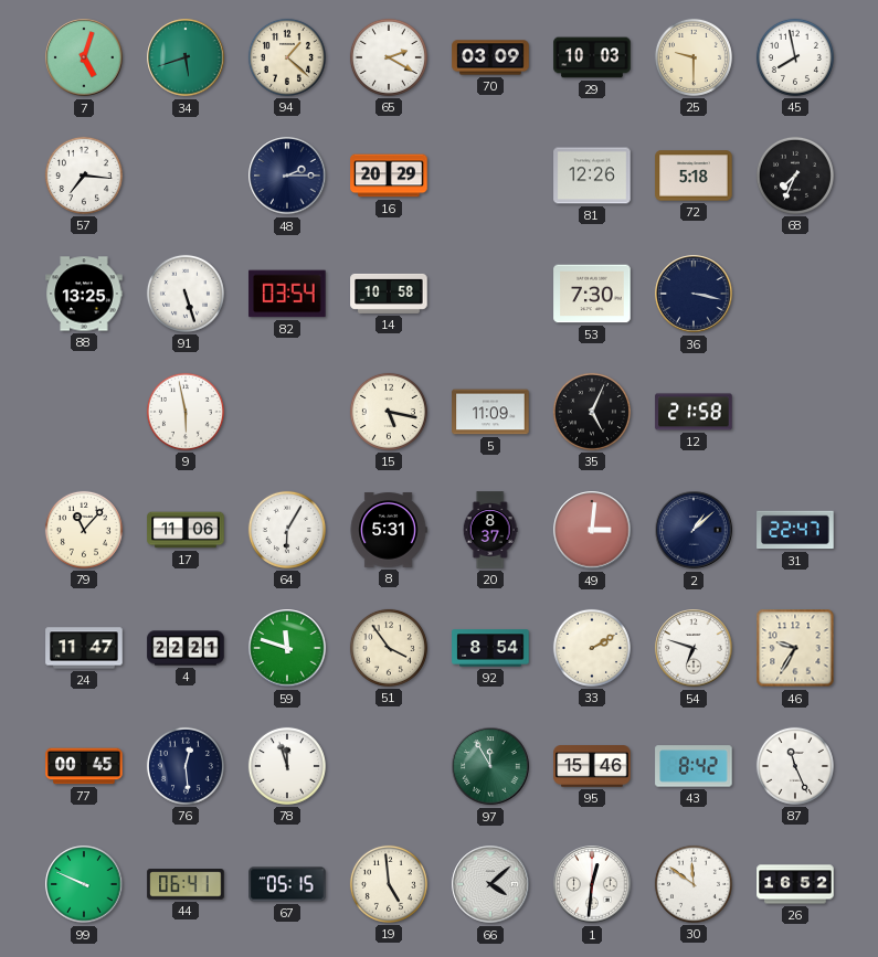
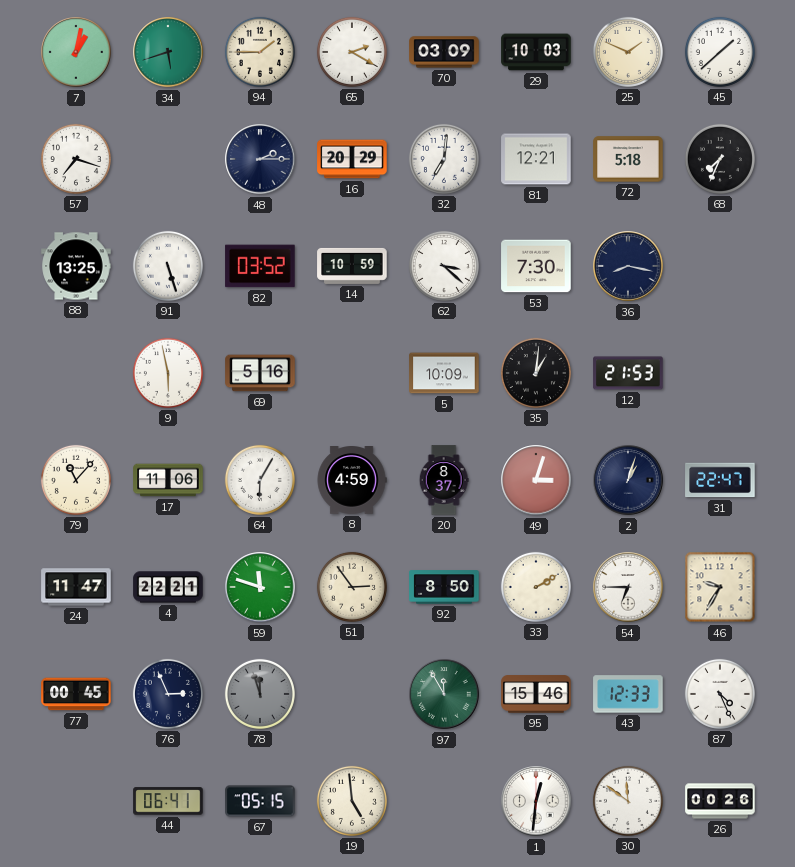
7: 5:03 -> 1:02
94: 1:22 -> 1:45
25: 9:30 -> 1:49
45: 7:58 -> 1:38
57: 7:16 -> 7:18
32: none -> 7:01
81: 12:26 -> 12:21
82: 03:54 -> 03:52
14: 10:58 -> 10:59
62: none -> 3:22
36: 3:17 -> 8:17
69: none -> 5:16
15: 5:17 -> none
5: 11:09 -> 10:09
35: 5:04 -> 1:01
12: 21:58 -> 21:53
8: 5:31 -> 4:59
49: 3:01 -> 3:03
2: 1:08 -> 1:03
51: 3:54 -> 2:54
92: 8:54 -> 8:50
54: 6:48 -> 6:45
76: 12:29 -> 2:56
78 dial: white -> grey
43: 8:42 -> 12:33
87: 11:26 -> 4:26
99: 9:49 -> none
66: 4:08 -> none
26: 16:52 -> 00:26
